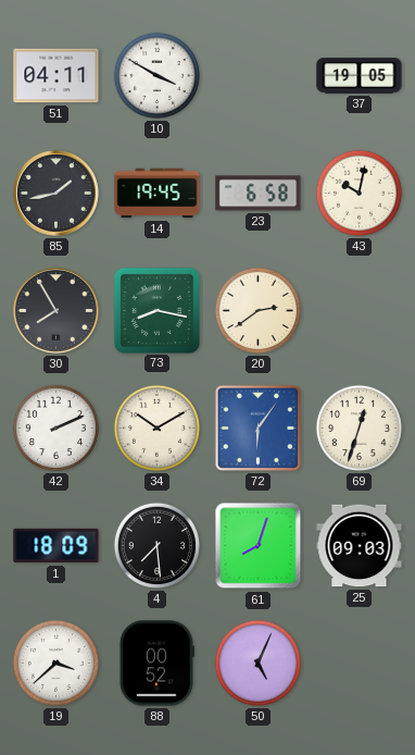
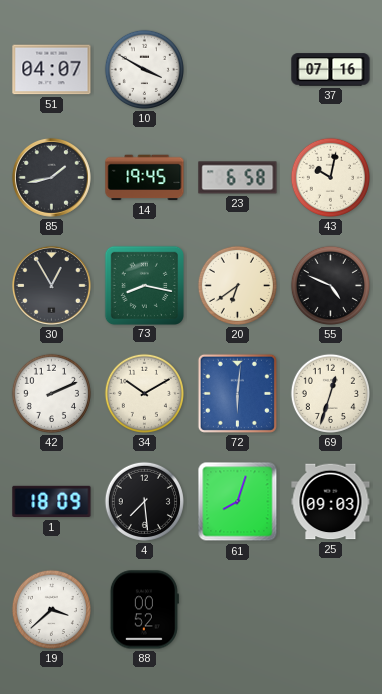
51: 04:11 -> 04:07
37: 19:05 -> 07:16
30: 7:55 -> 12:55
20: 2:39 -> 6:39
55: none -> 4:49
72: 6:06 -> 6:01
50: 5:04 -> none
